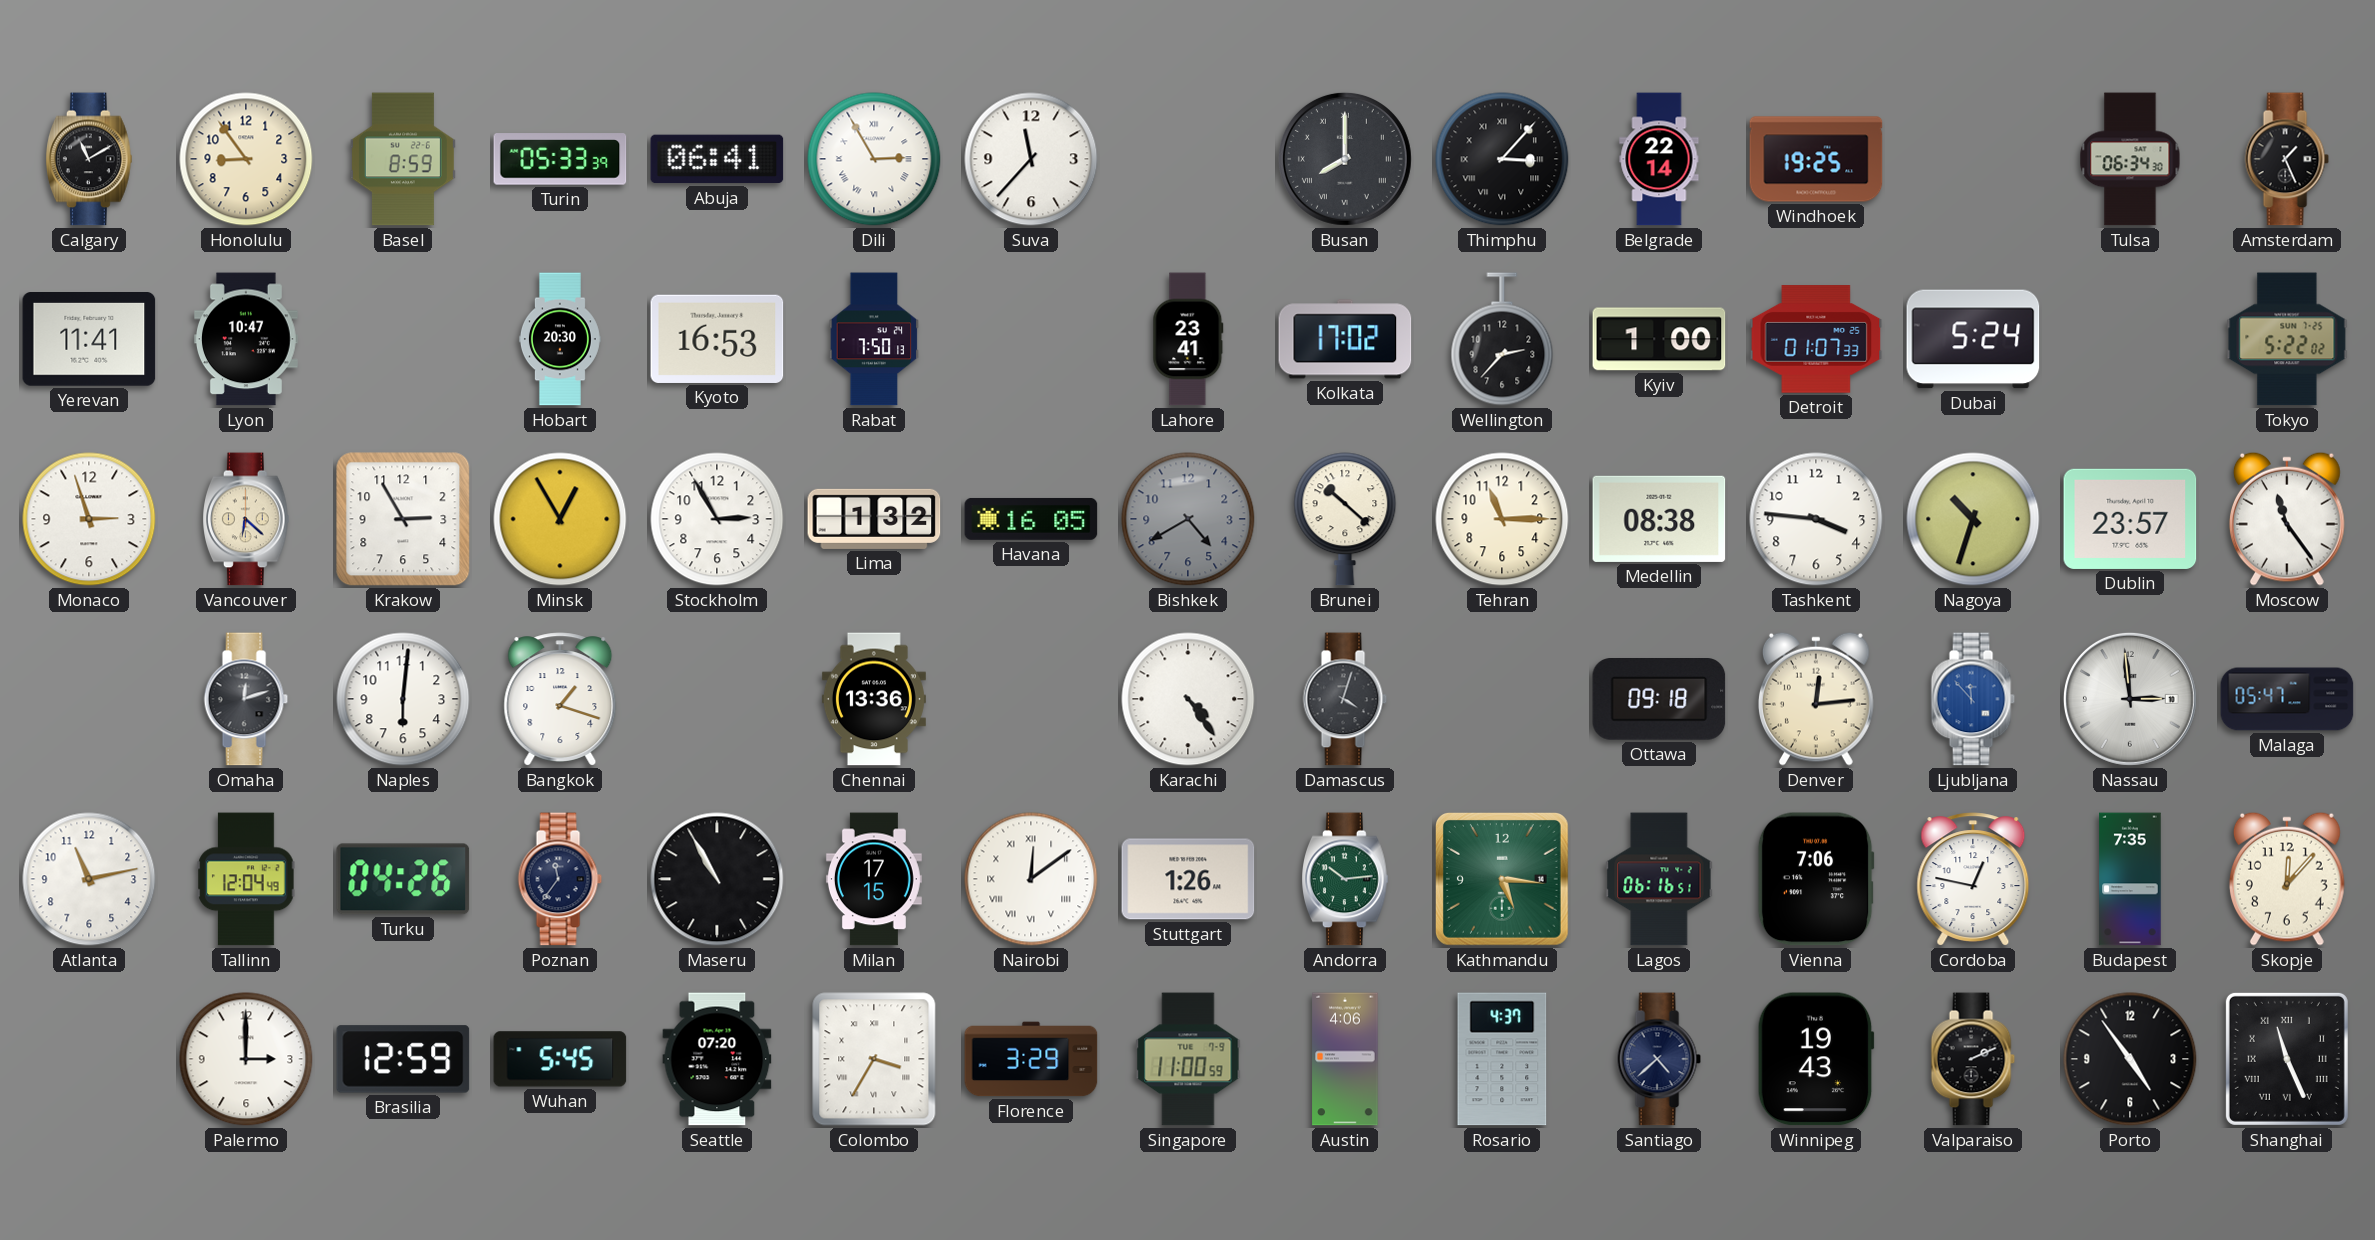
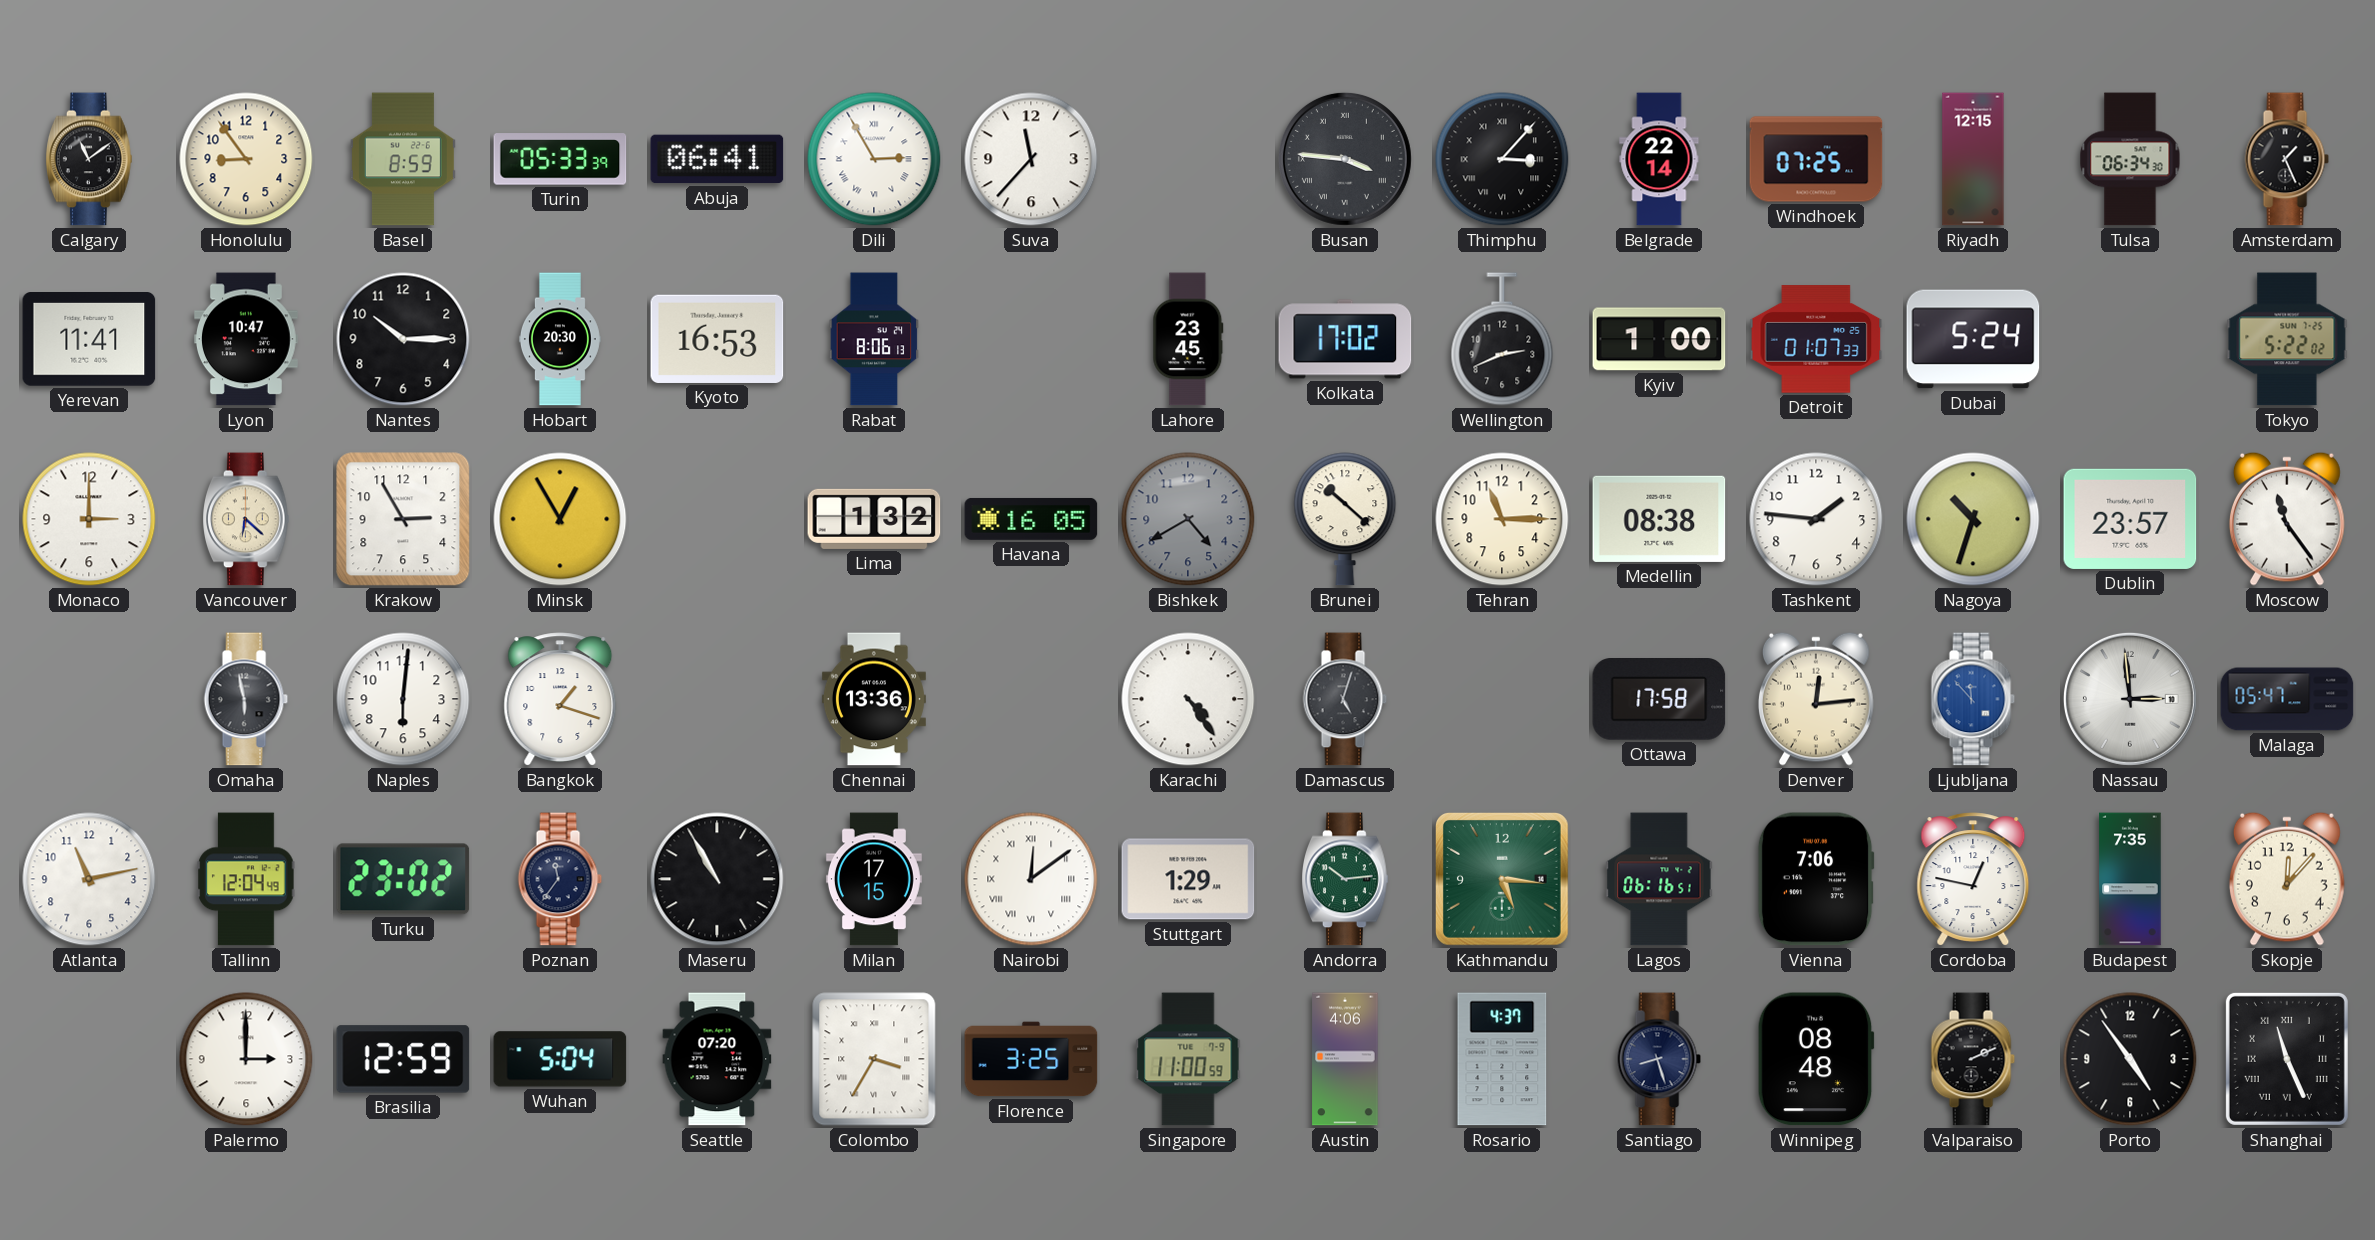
Calgary: 11:10 -> 11:09
Busan: 8:00 -> 3:46
Windhoek: 19:25 -> 07:25
Riyadh: none -> 12:15
Nantes: none -> 10:15
Rabat: 7:50 -> 8:06
Lahore: 23:41 -> 23:45
Wellington: 2:37 -> 2:41
Monaco: 2:57 -> 3:00
Stockholm: 2:55 -> none
Tashkent: 3:46 -> 1:46
Omaha: 12:12 -> 5:58
Damascus: 4:03 -> 5:03
Ottawa: 09:18 -> 17:58
Turku: 04:26 -> 23:02
Stuttgart: 1:26 -> 1:29
Wuhan: 5:45 -> 5:04
Florence: 3:29 -> 3:25
Santiago: 4:38 -> 8:27
Winnipeg: 19:43 -> 08:48
